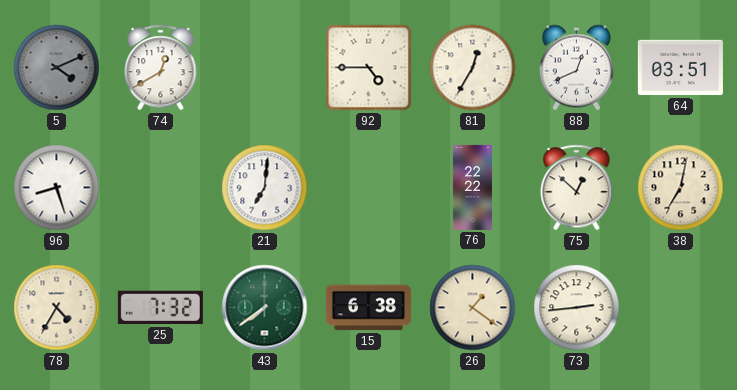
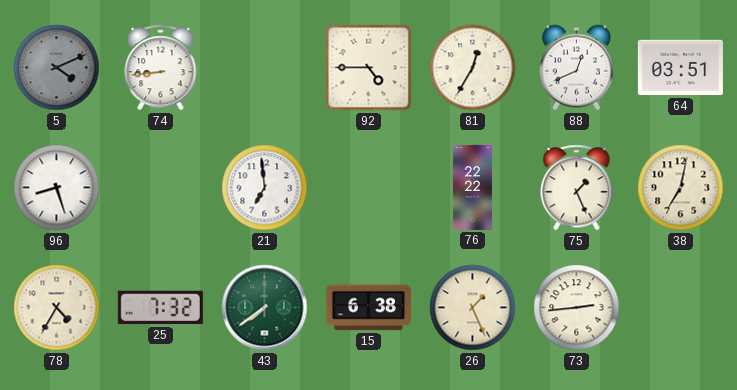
74: 12:40 -> 8:44
21: 7:01 -> 6:59
75: 12:52 -> 1:26
26: 1:21 -> 1:26
